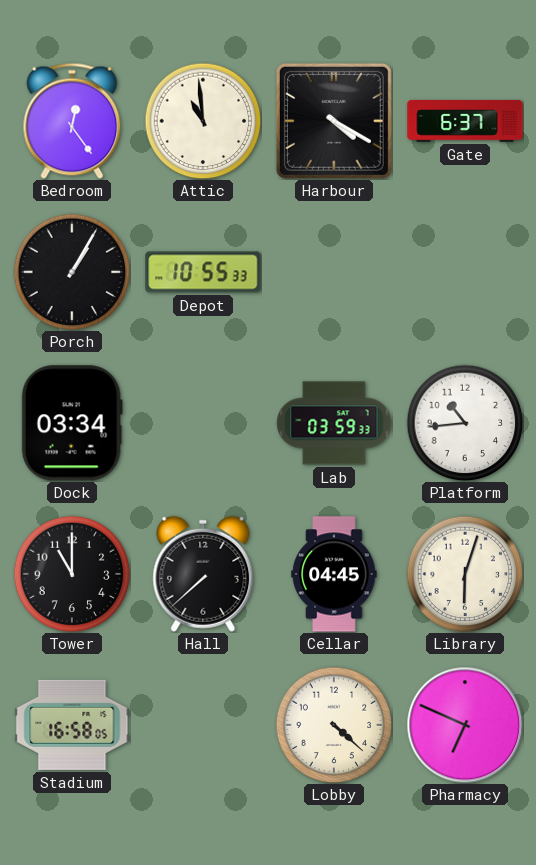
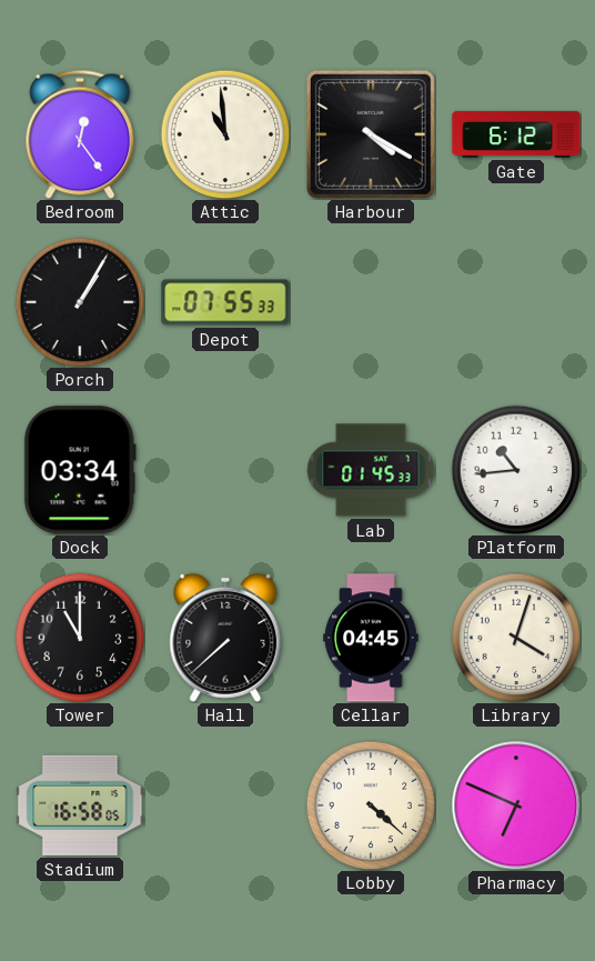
Gate: 6:37 -> 6:12
Depot: 10:55 -> 07:55
Lab: 03:59 -> 01:45
Library: 6:03 -> 4:03
